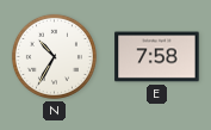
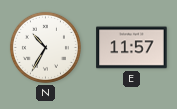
E: 7:58 -> 11:57
